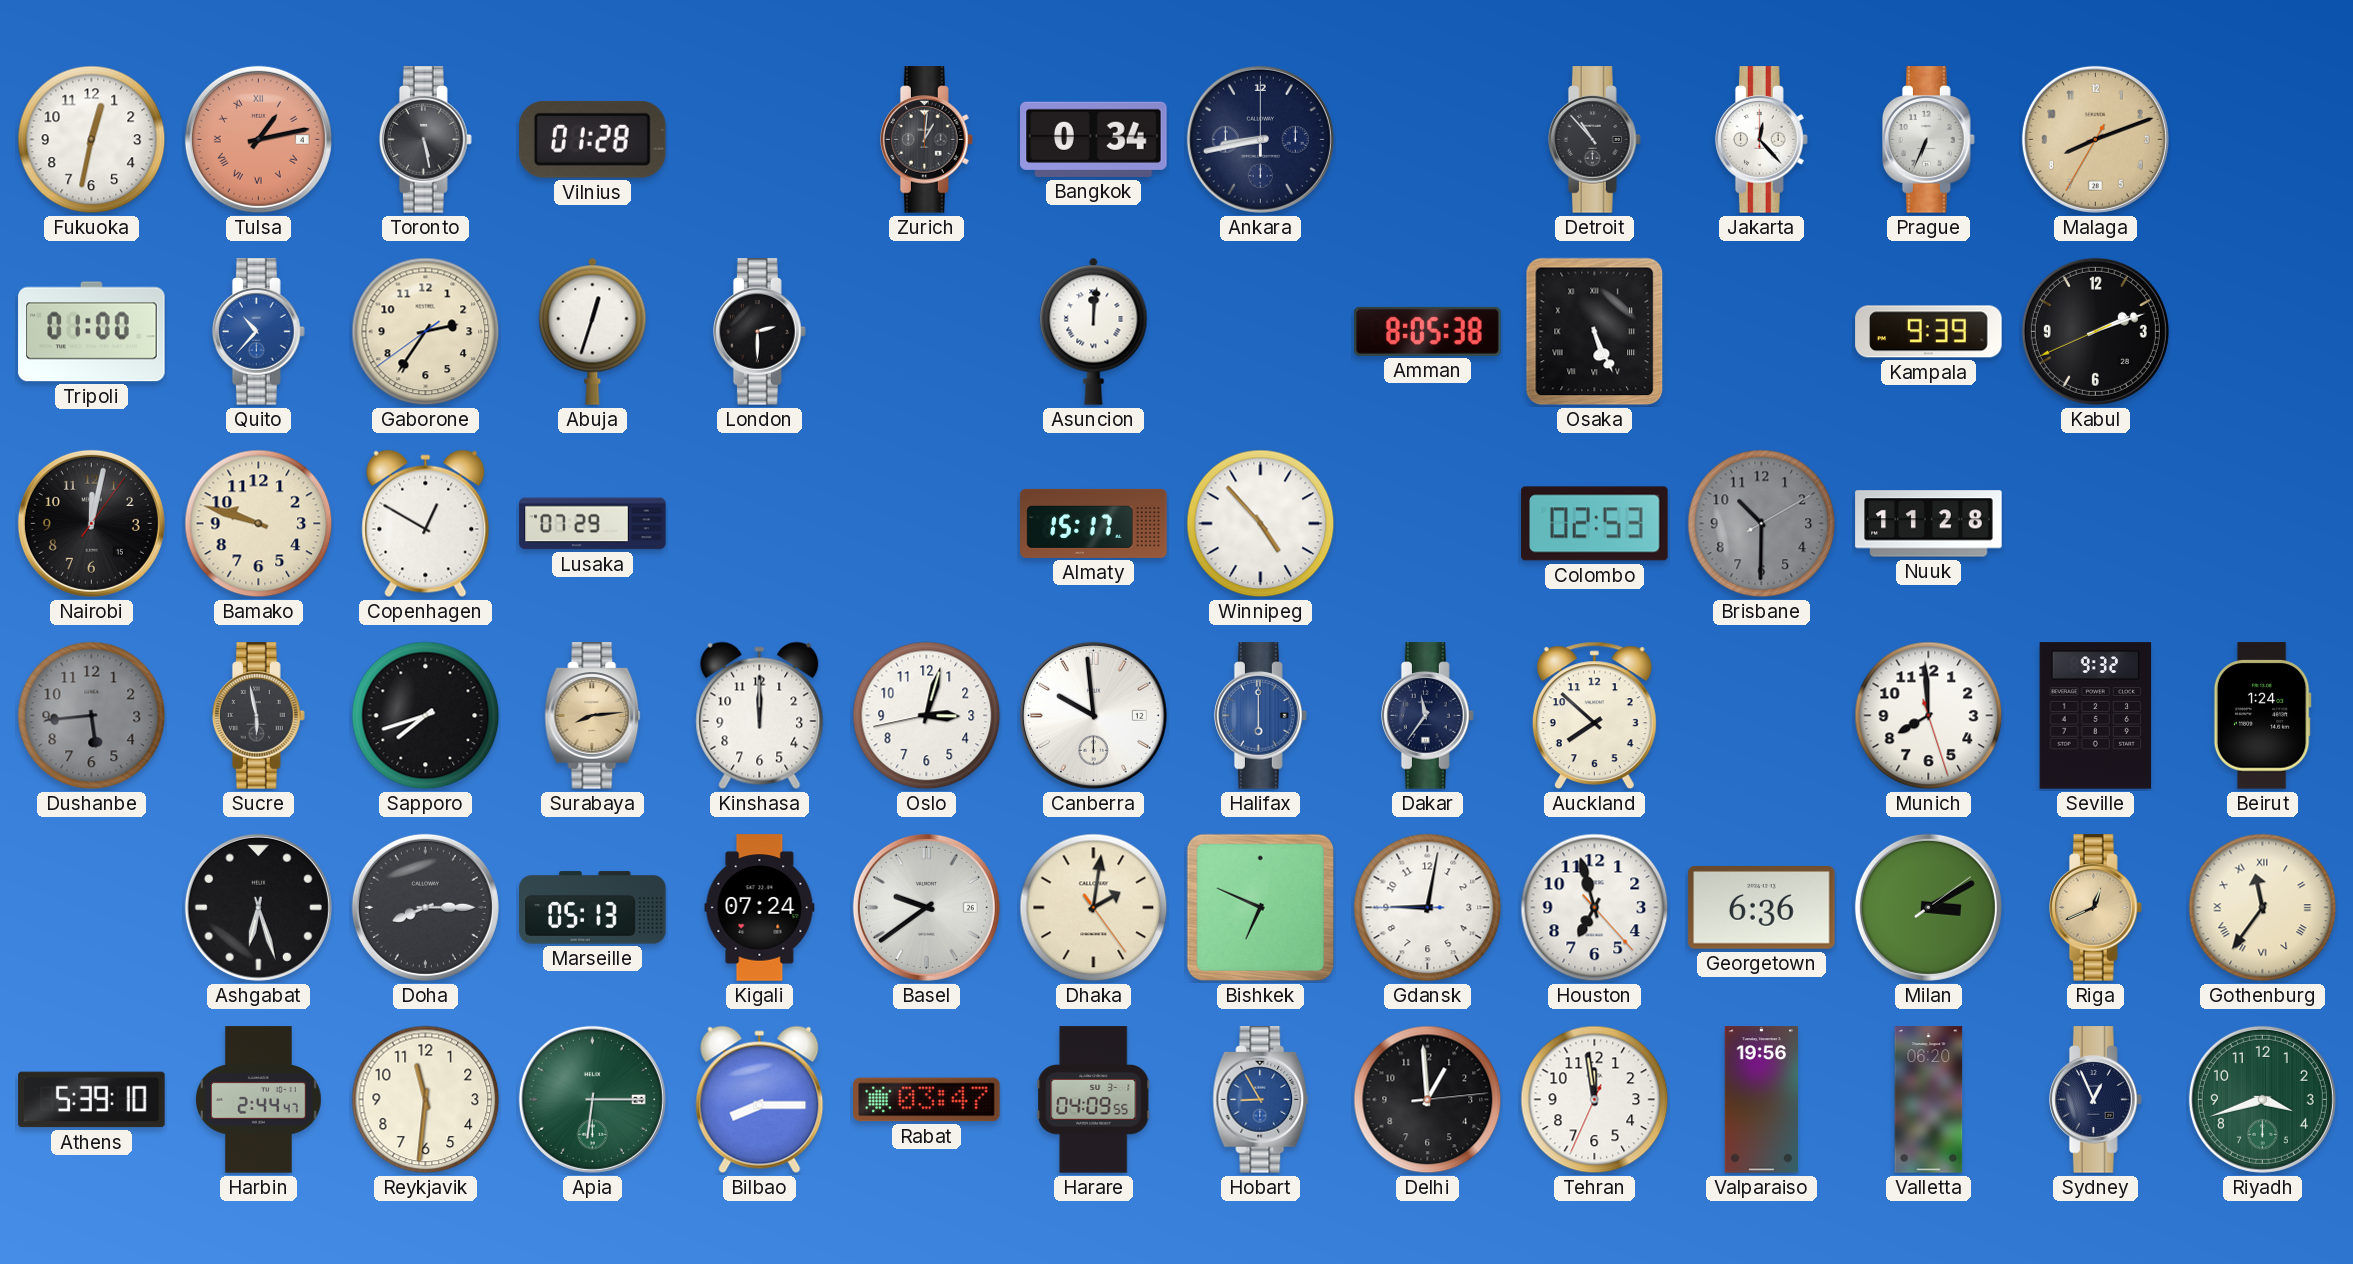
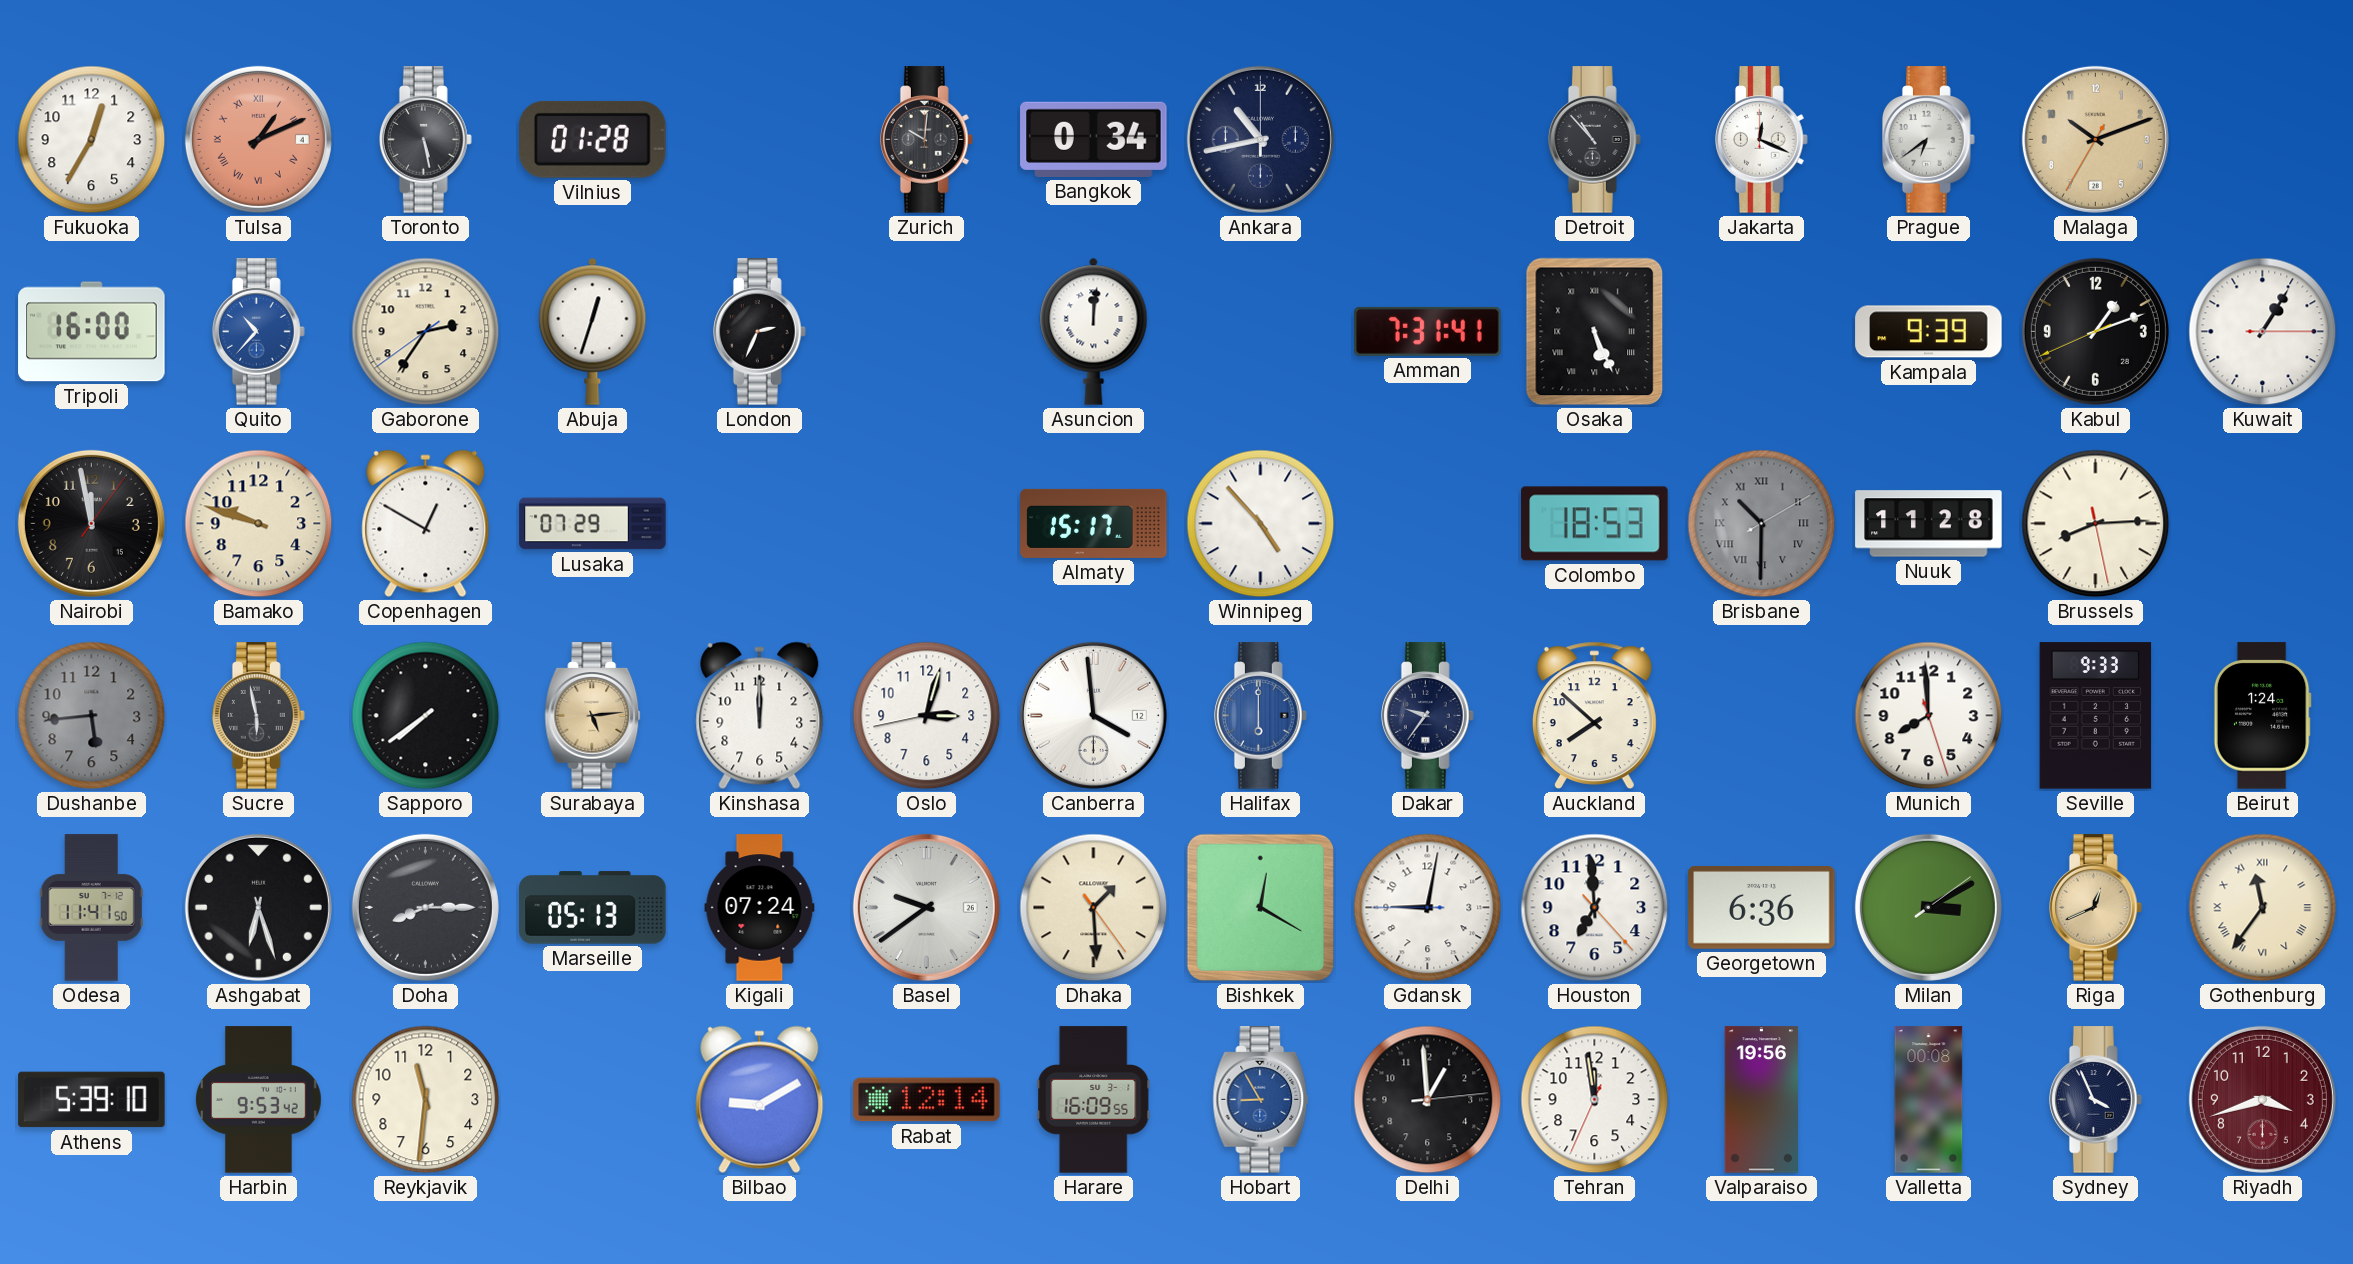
Fukuoka: 12:32 -> 12:35
Tulsa: 1:13 -> 1:11
Zurich: 1:01 -> 10:01
Ankara: 8:43 -> 10:43
Jakarta: 12:23 -> 12:19
Prague: 6:34 -> 6:39
Malaga: 8:11 -> 10:11
Tripoli: 01:00 -> 16:00
London: 2:30 -> 2:34
Amman: 8:05 -> 7:31
Kabul: 2:11 -> 1:11
Kuwait: none -> 1:05
Nairobi: 12:02 -> 11:58
Colombo: 02:53 -> 18:53
Brisbane numerals: Arabic -> Roman
Brussels: none -> 8:14
Sapporo: 7:42 -> 7:39
Surabaya: 8:14 -> 5:14
Canberra: 9:59 -> 3:59
Dakar: 11:36 -> 9:36
Seville: 9:32 -> 9:33
Odesa: none -> 11:41
Dhaka: 2:01 -> 1:29
Bishkek: 6:49 -> 12:20
Houston: 6:57 -> 6:59
Harbin: 2:44 -> 9:53
Apia: 6:15 -> none
Bilbao: 8:15 -> 9:10
Rabat: 03:47 -> 12:14
Harare: 04:09 -> 16:09
Valletta: 06:20 -> 00:08
Sydney: 12:56 -> 3:56
Riyadh dial: green -> burgundy
